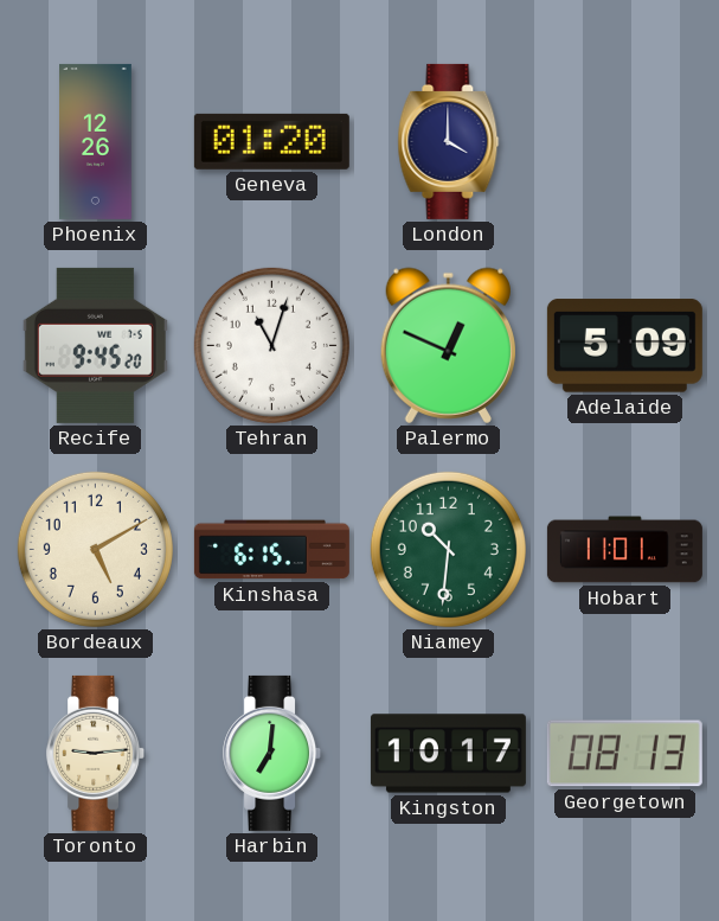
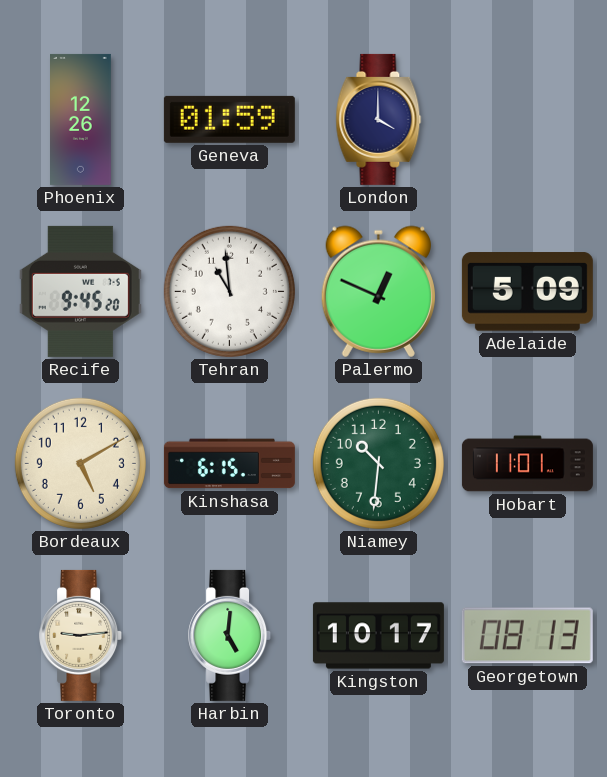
Geneva: 01:20 -> 01:59
Tehran: 11:03 -> 10:59
Harbin: 7:01 -> 5:01
